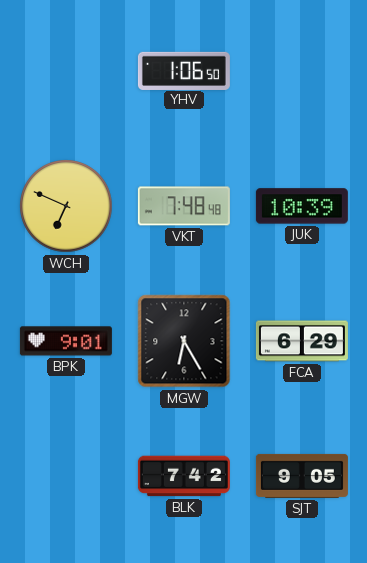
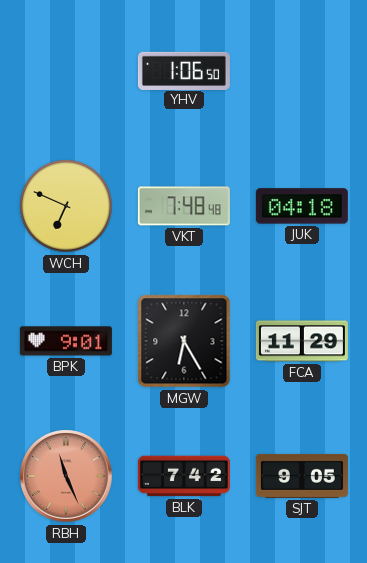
JUK: 10:39 -> 04:18
FCA: 6:29 -> 11:29
RBH: none -> 11:26
